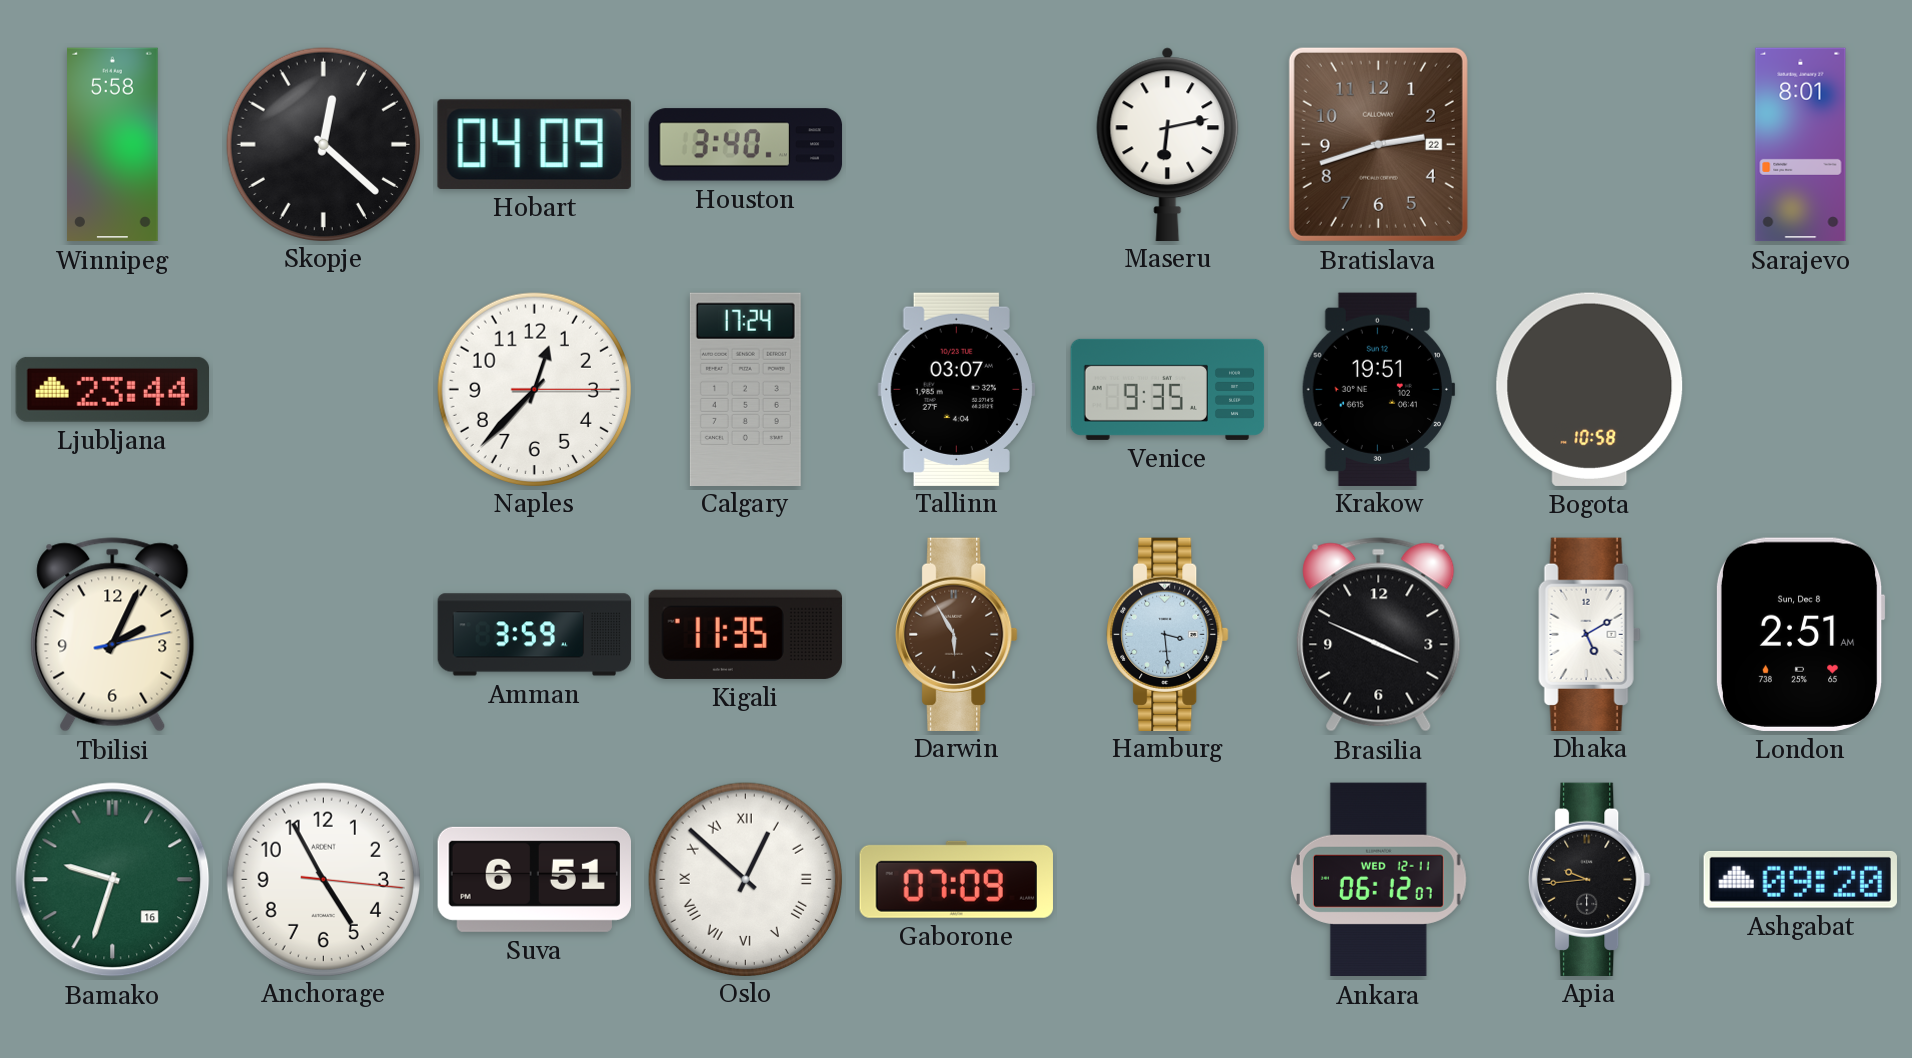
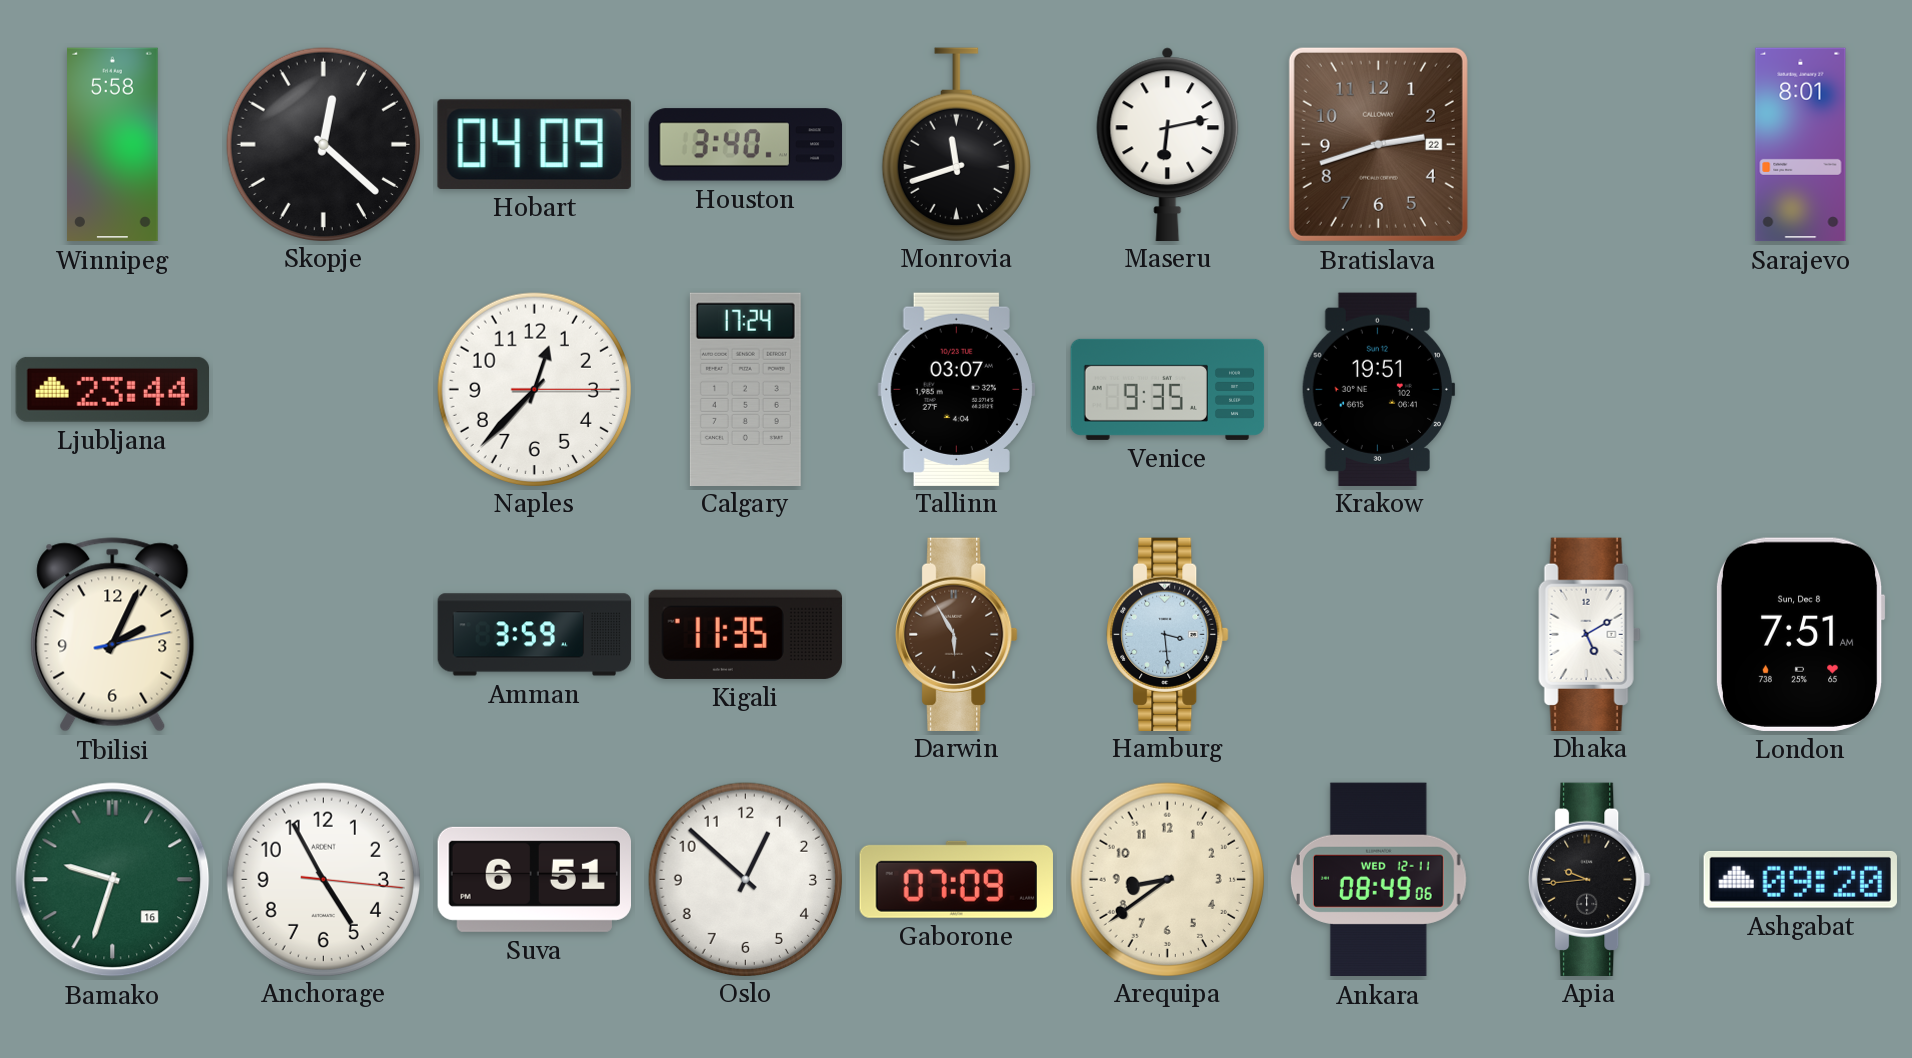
Monrovia: none -> 11:42
Bogota: 10:58 -> none
Brasilia: 3:49 -> none
London: 2:51 -> 7:51
Oslo numerals: Roman -> Arabic
Arequipa: none -> 8:39
Ankara: 06:12 -> 08:49
